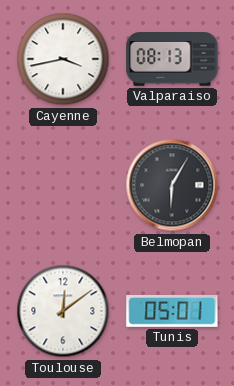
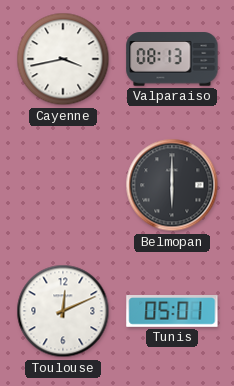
Belmopan: 6:05 -> 6:00
Toulouse: 12:09 -> 12:11
